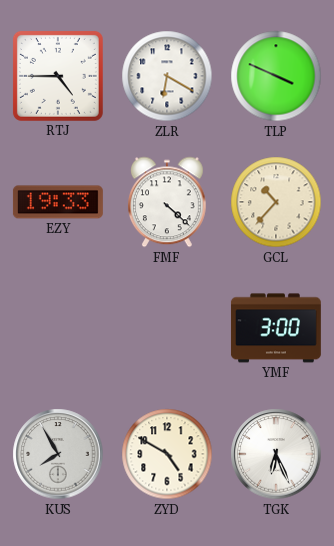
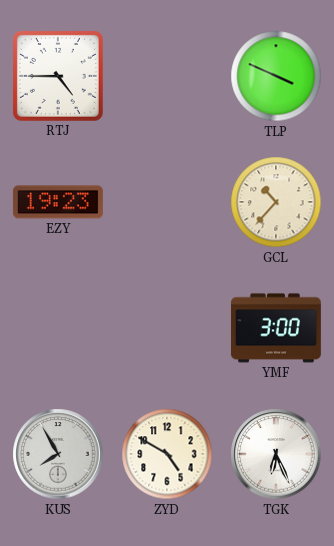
ZLR: 6:20 -> none
EZY: 19:33 -> 19:23
FMF: 4:22 -> none
